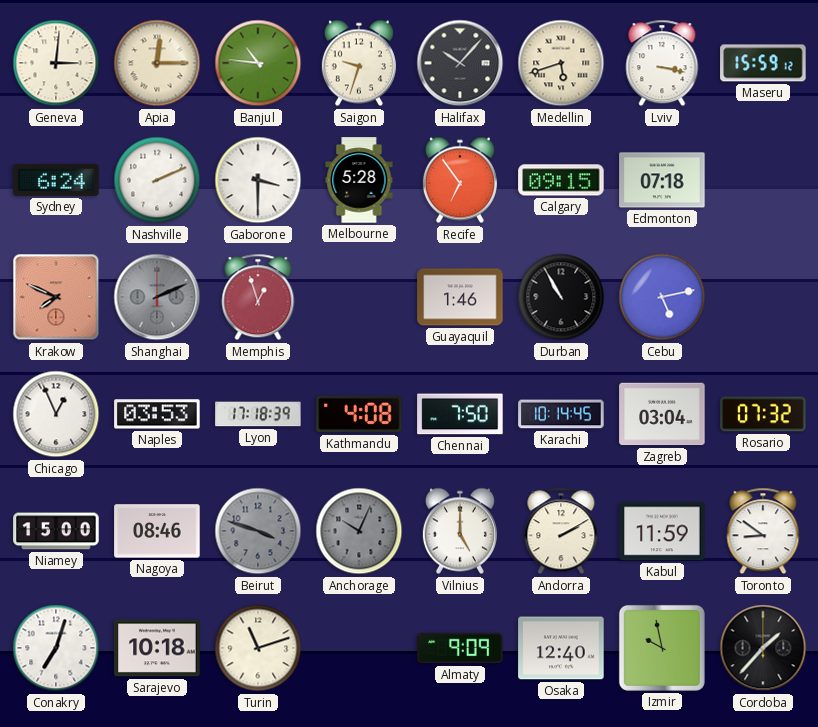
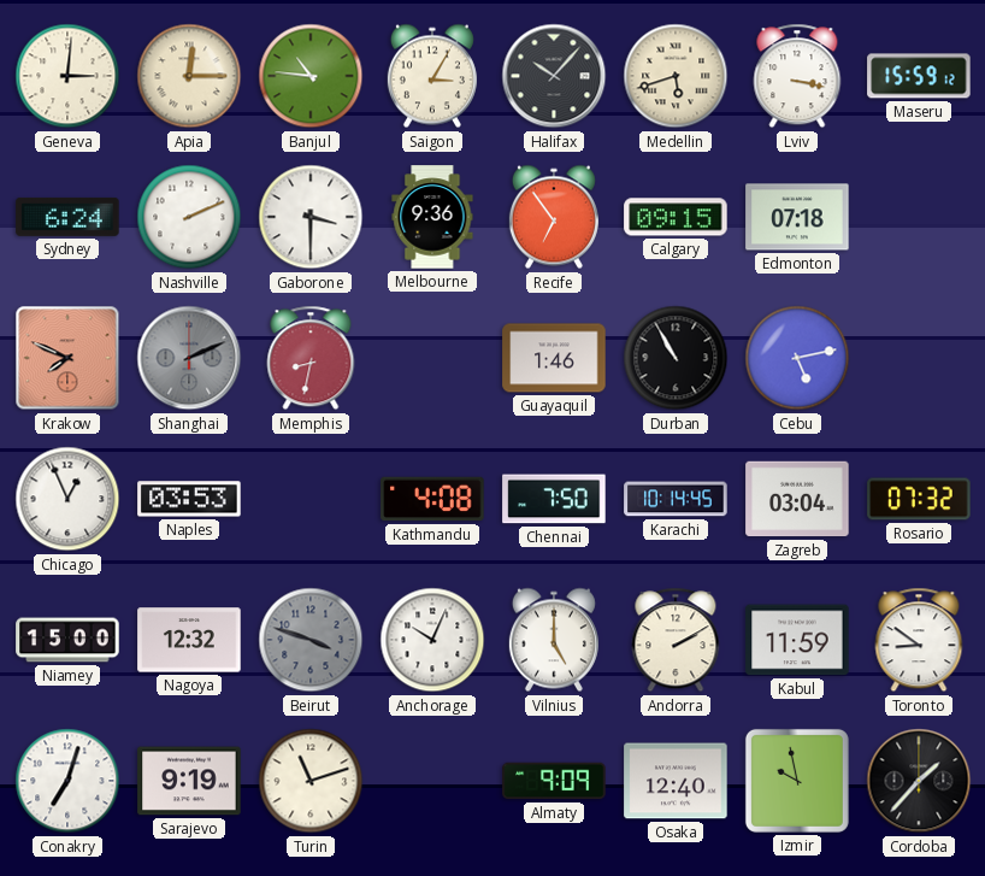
Saigon: 9:33 -> 3:05
Melbourne: 5:28 -> 9:36
Memphis: 12:57 -> 8:32
Lyon: 17:18 -> none
Nagoya: 08:46 -> 12:32
Anchorage dial: grey -> white
Sarajevo: 10:18 -> 9:19
